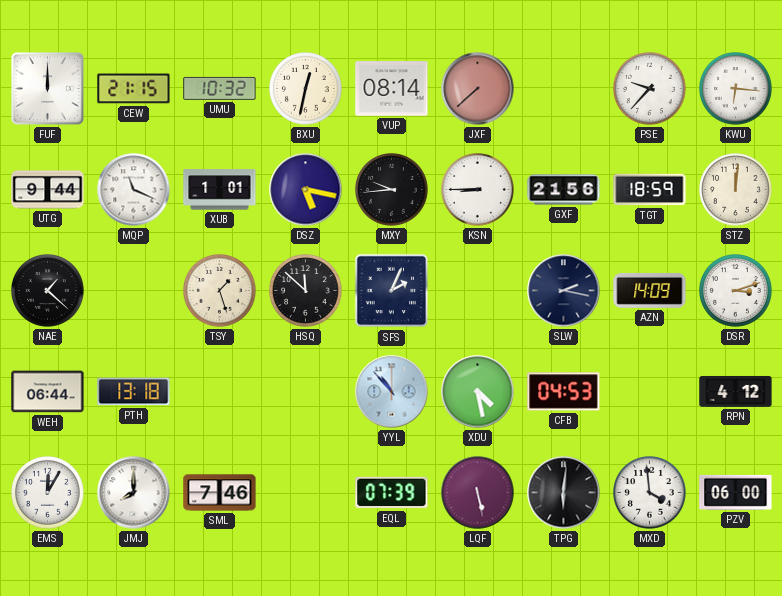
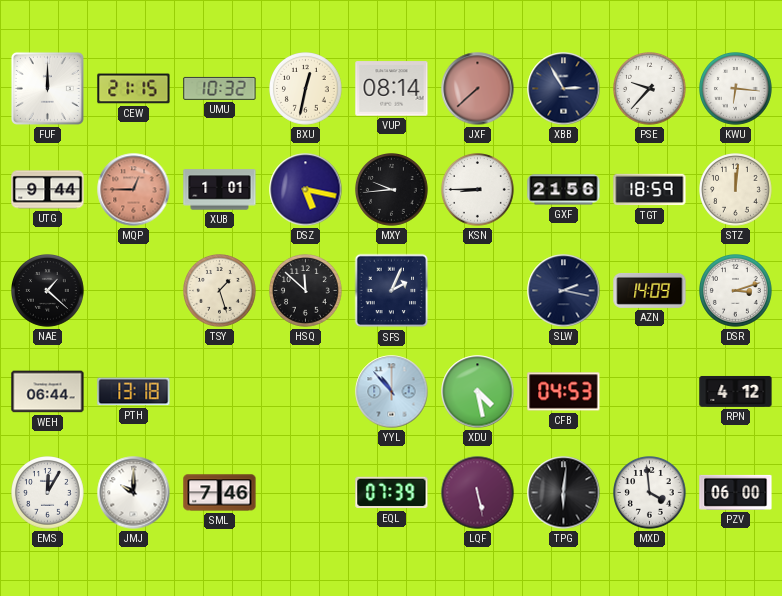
XBB: none -> 2:55
MQP: 11:19 -> 12:45
MQP dial: white -> salmon
JMJ: 8:00 -> 10:00
